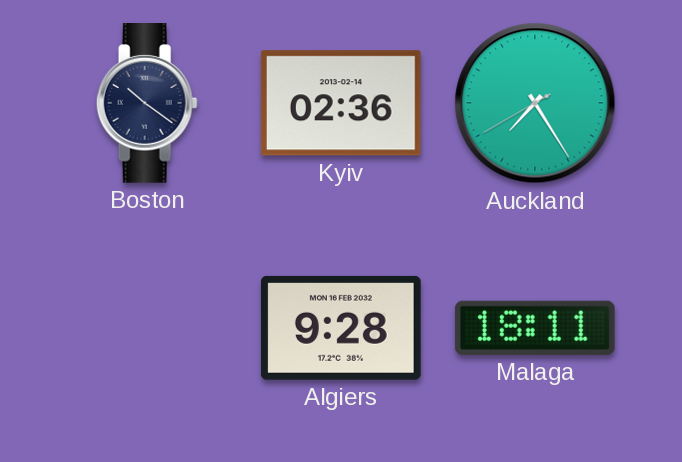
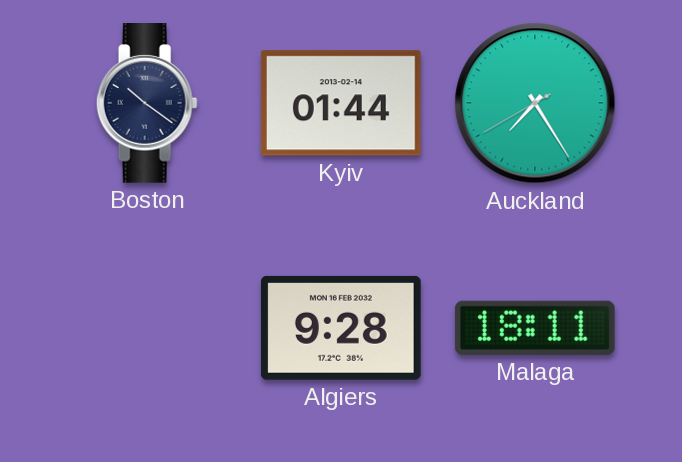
Kyiv: 02:36 -> 01:44
